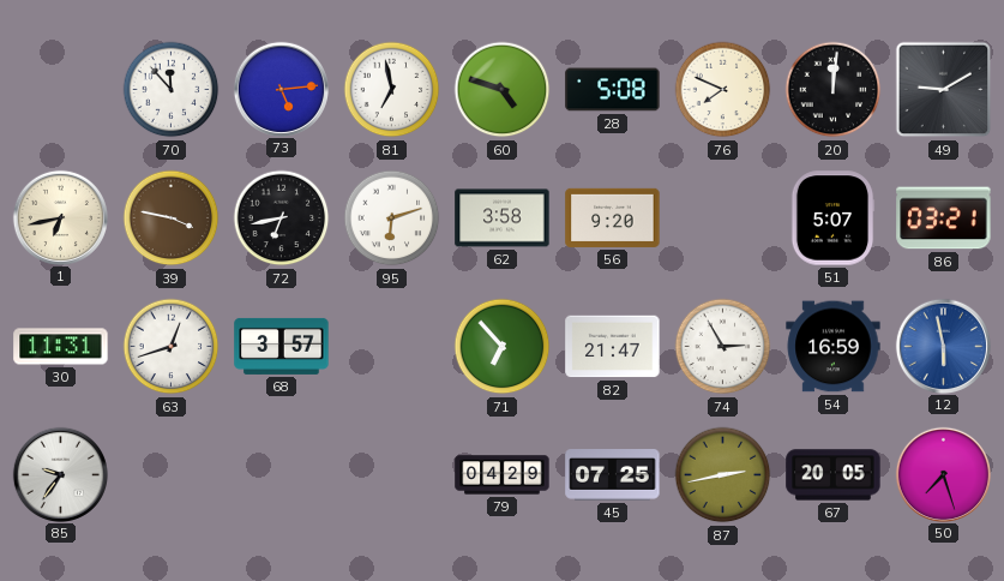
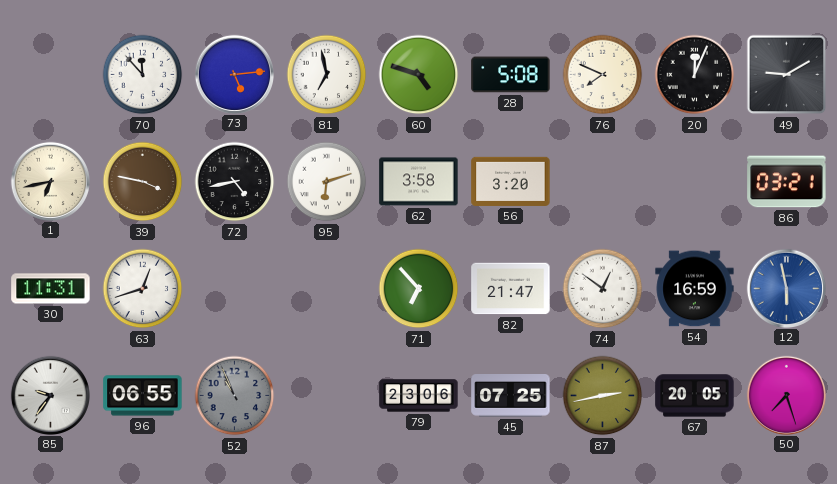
20: 12:01 -> 12:04
72: 6:43 -> 4:43
56: 9:20 -> 3:20
51: 5:07 -> none
68: 3:57 -> none
74: 2:55 -> 12:51
96: none -> 06:55
52: none -> 10:56
79: 04:29 -> 23:06
